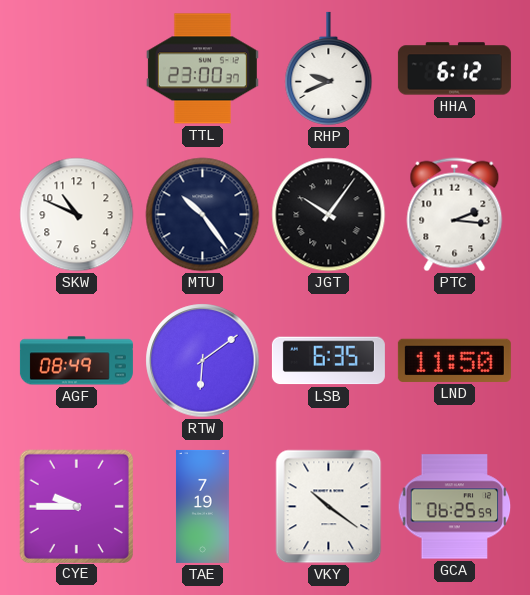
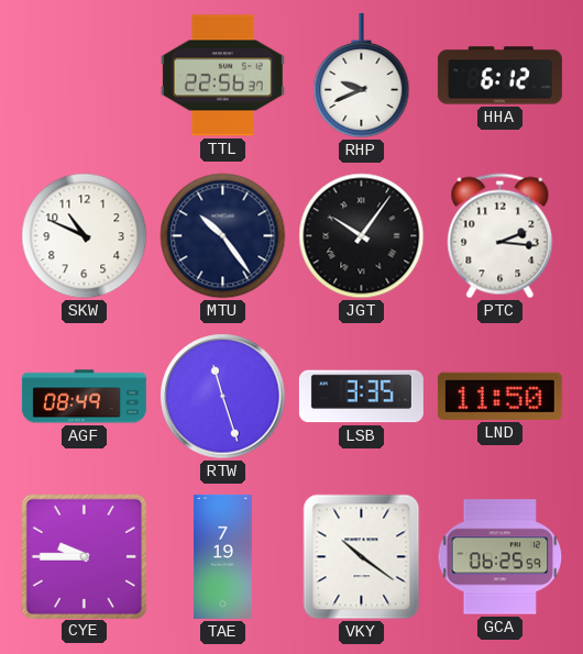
TTL: 23:00 -> 22:56
RTW: 6:09 -> 11:27
LSB: 6:35 -> 3:35
